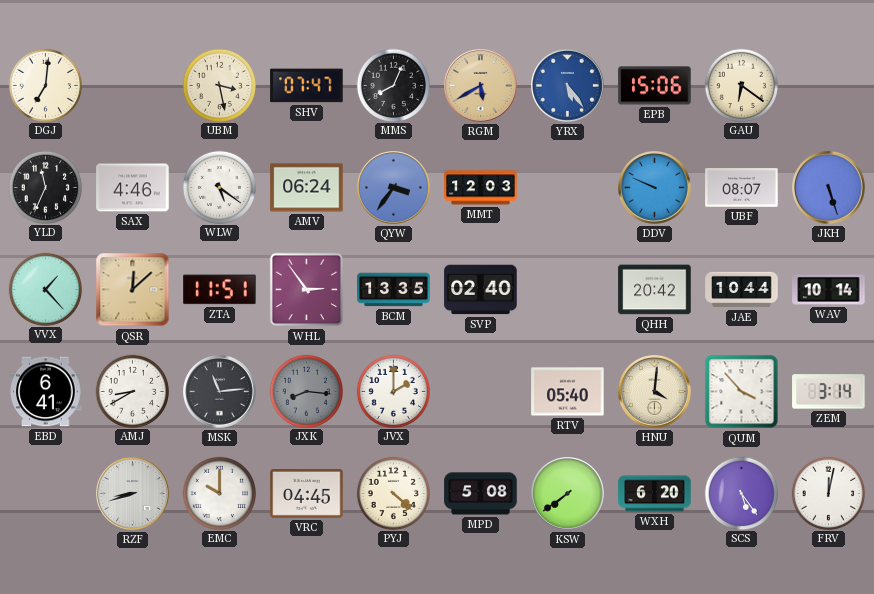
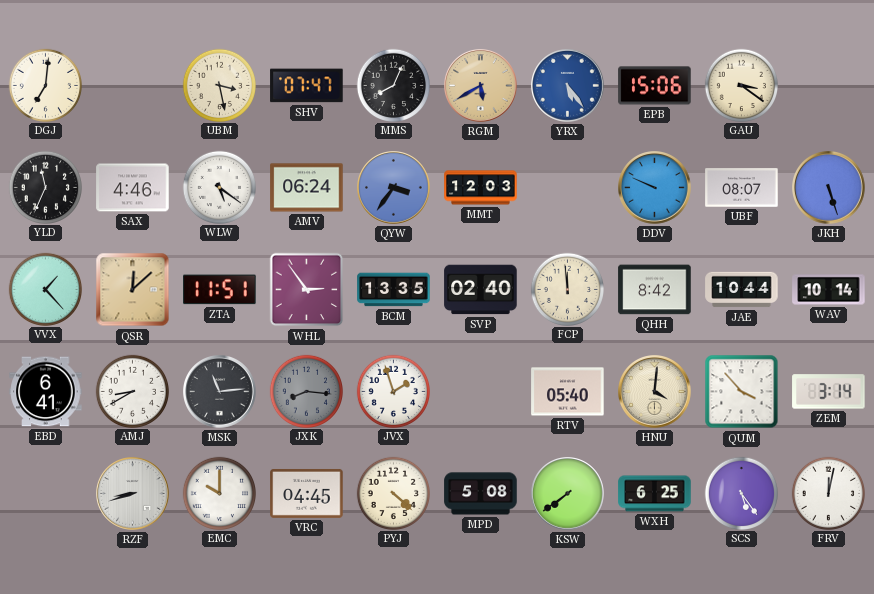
GAU: 6:21 -> 3:21
FCP: none -> 11:59
QHH: 20:42 -> 8:42
JVX: 2:00 -> 1:57
WXH: 6:20 -> 6:25
